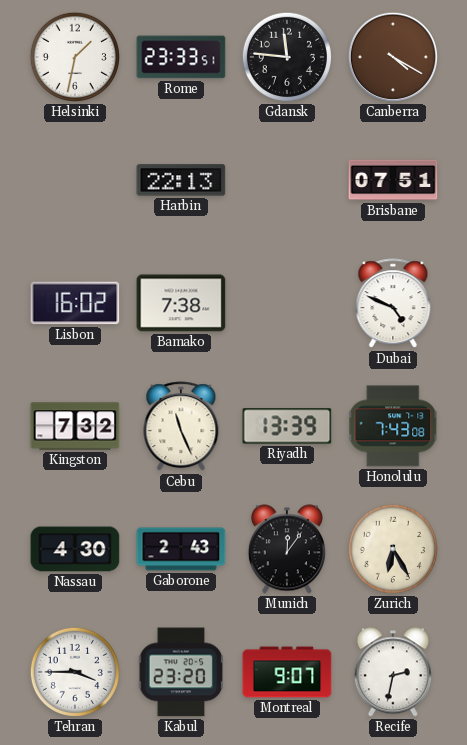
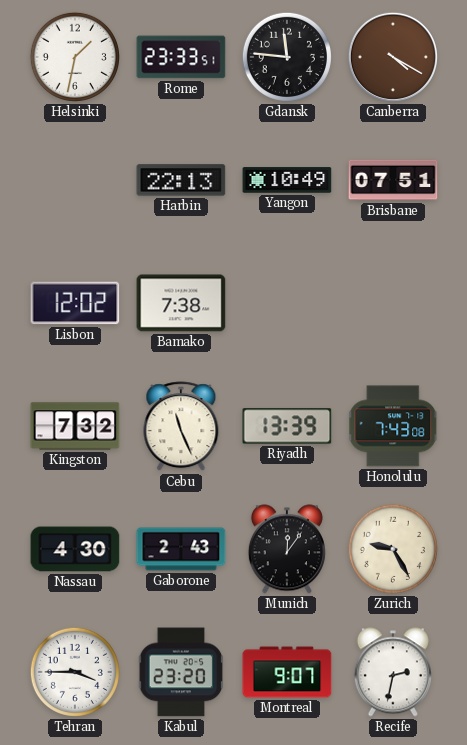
Yangon: none -> 10:49
Lisbon: 16:02 -> 12:02
Dubai: 4:49 -> none
Zurich: 6:25 -> 9:25
